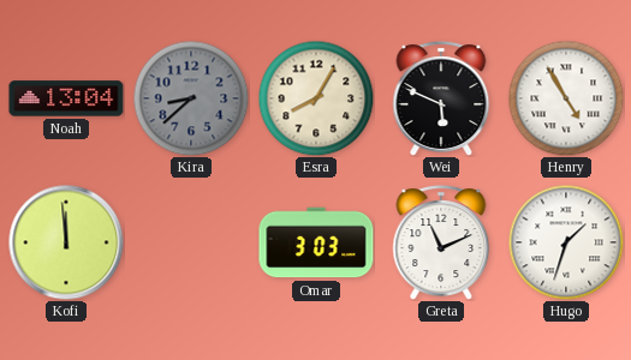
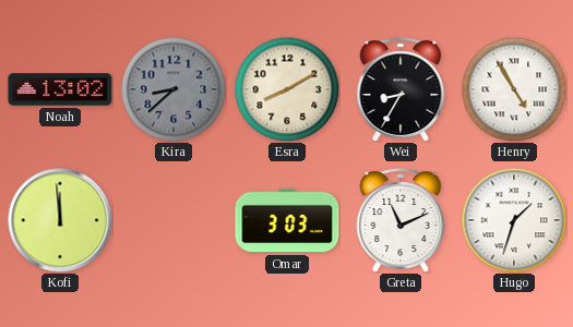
Noah: 13:04 -> 13:02
Esra: 8:05 -> 8:10
Wei: 5:49 -> 8:35
